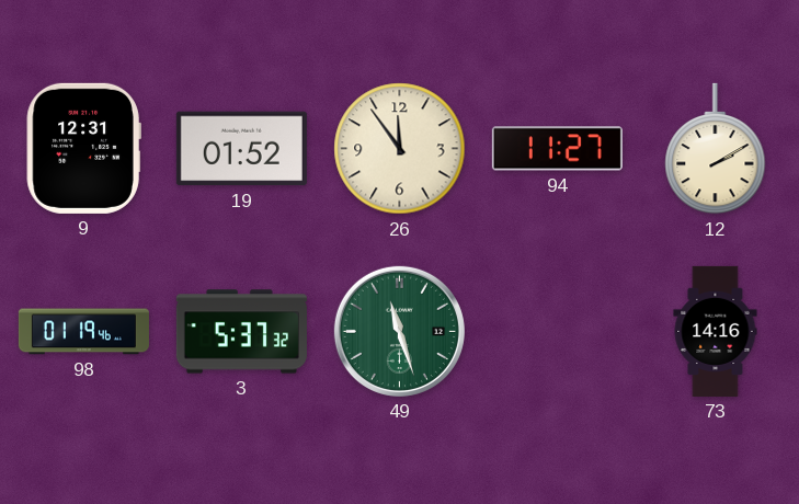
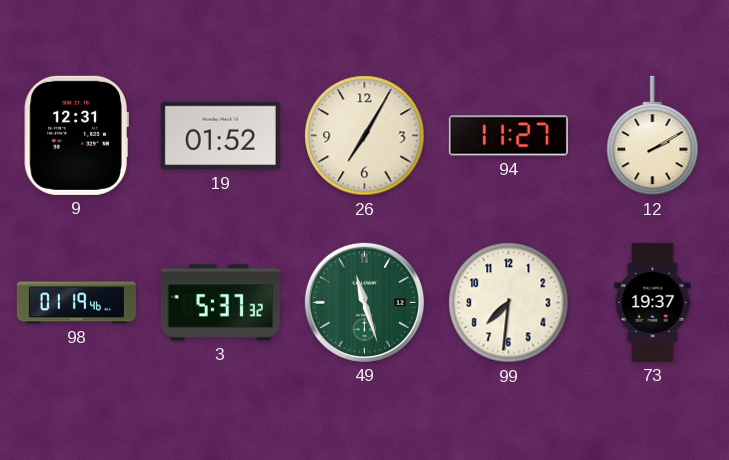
26: 11:54 -> 7:05
99: none -> 7:31
73: 14:16 -> 19:37
